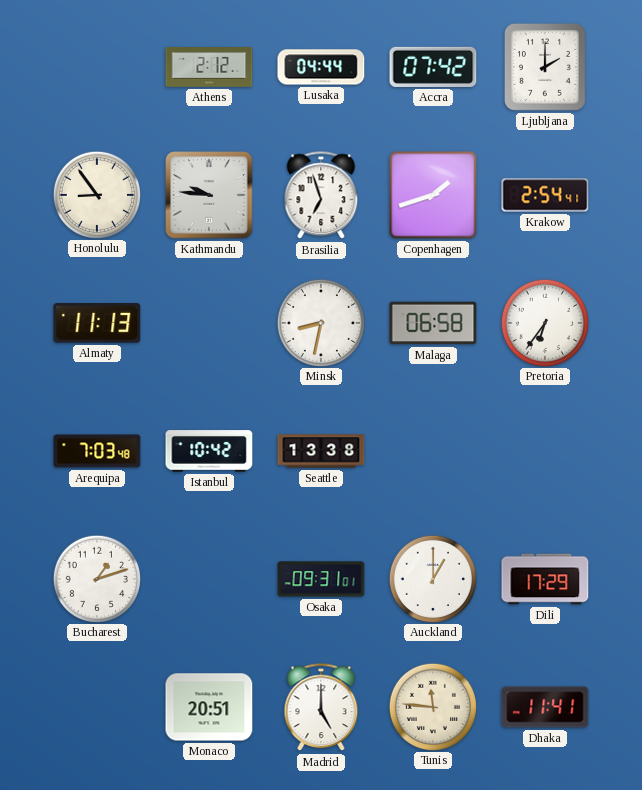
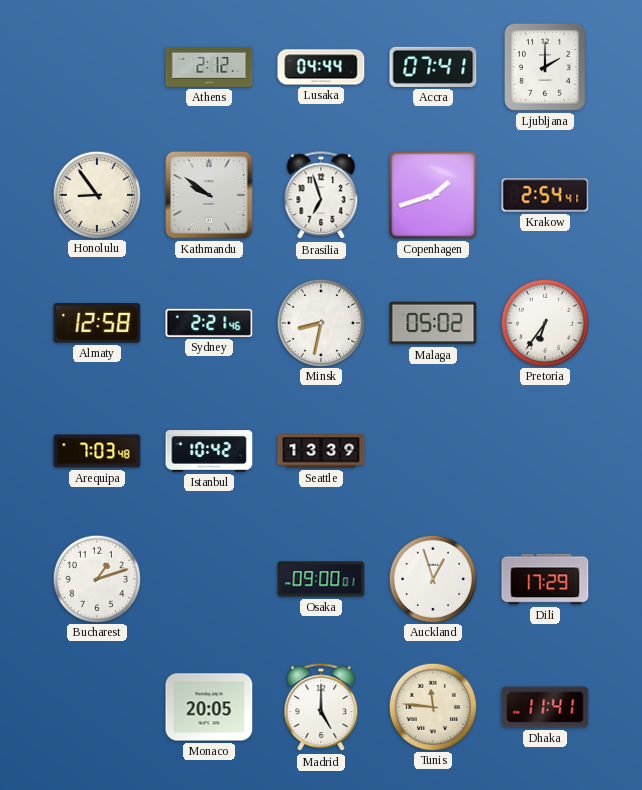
Accra: 07:42 -> 07:41
Kathmandu: 9:46 -> 9:51
Almaty: 11:13 -> 12:58
Sydney: none -> 2:21
Malaga: 06:58 -> 05:02
Seattle: 13:38 -> 13:39
Osaka: 09:31 -> 09:00
Auckland: 1:00 -> 12:57
Monaco: 20:51 -> 20:05
